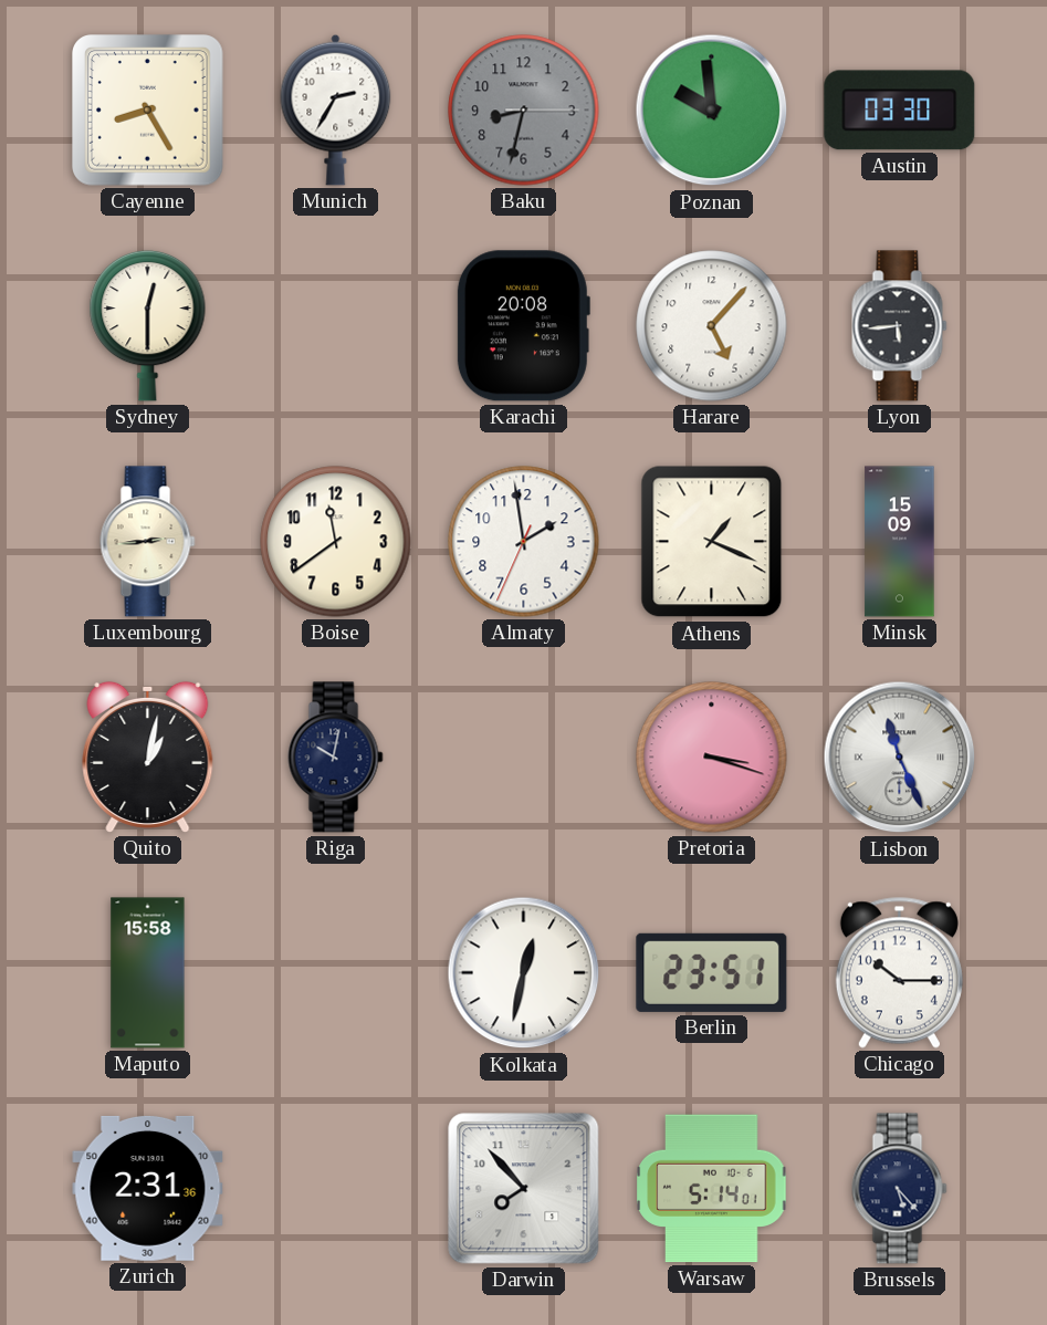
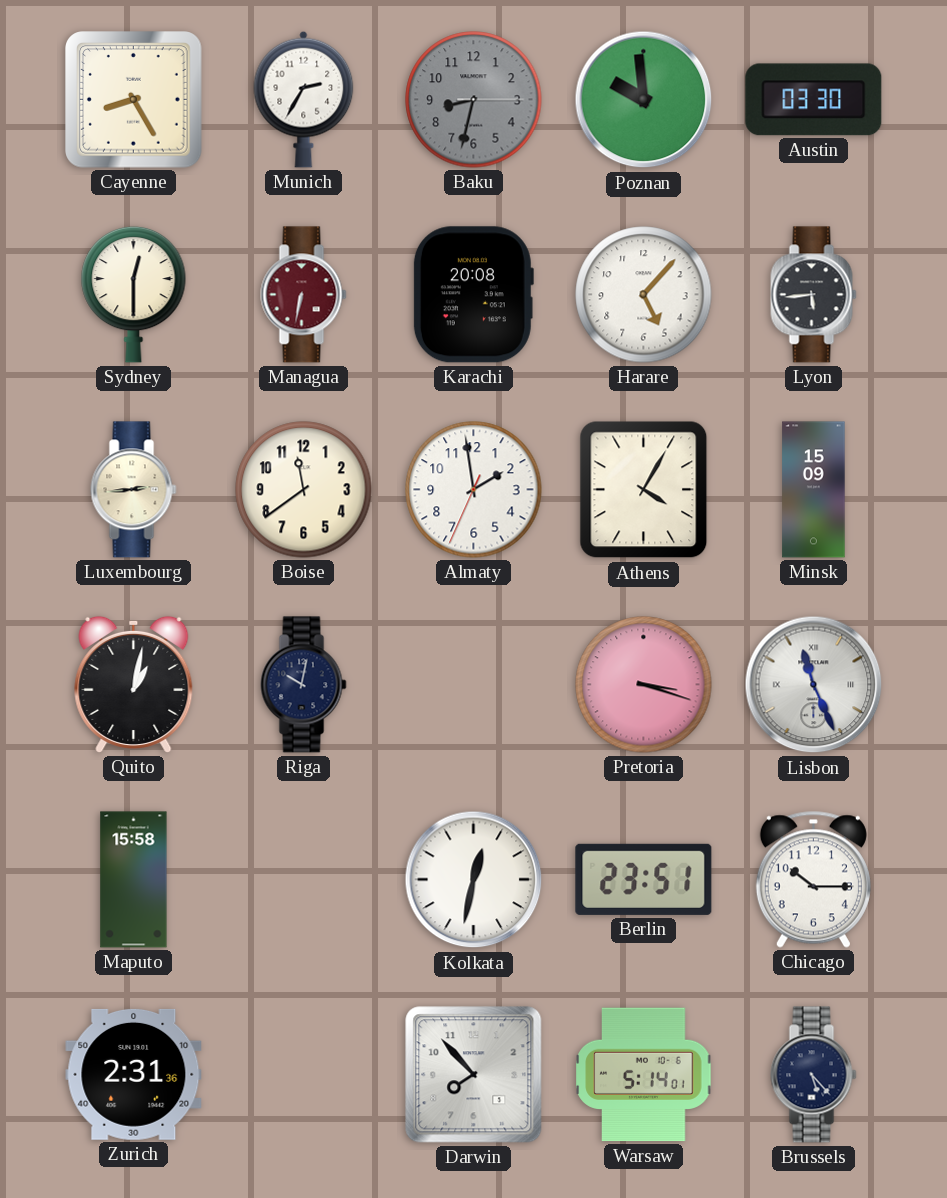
Managua: none -> 6:32
Athens: 1:19 -> 4:05
